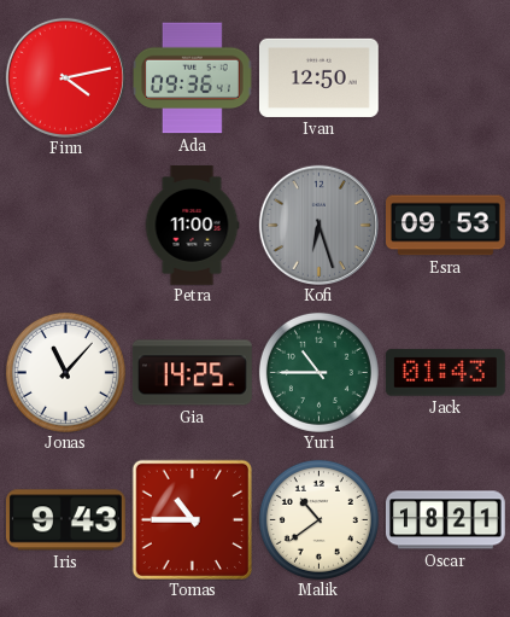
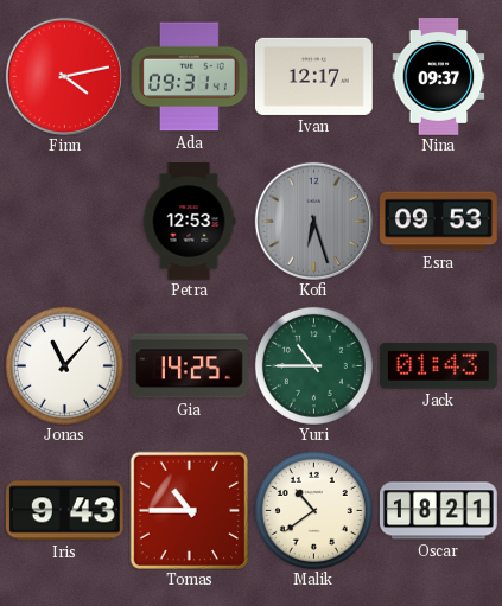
Ada: 09:36 -> 09:31
Ivan: 12:50 -> 12:17
Nina: none -> 09:37
Petra: 11:00 -> 12:53
